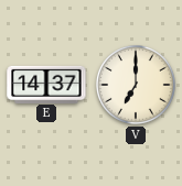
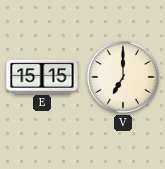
E: 14:37 -> 15:15
